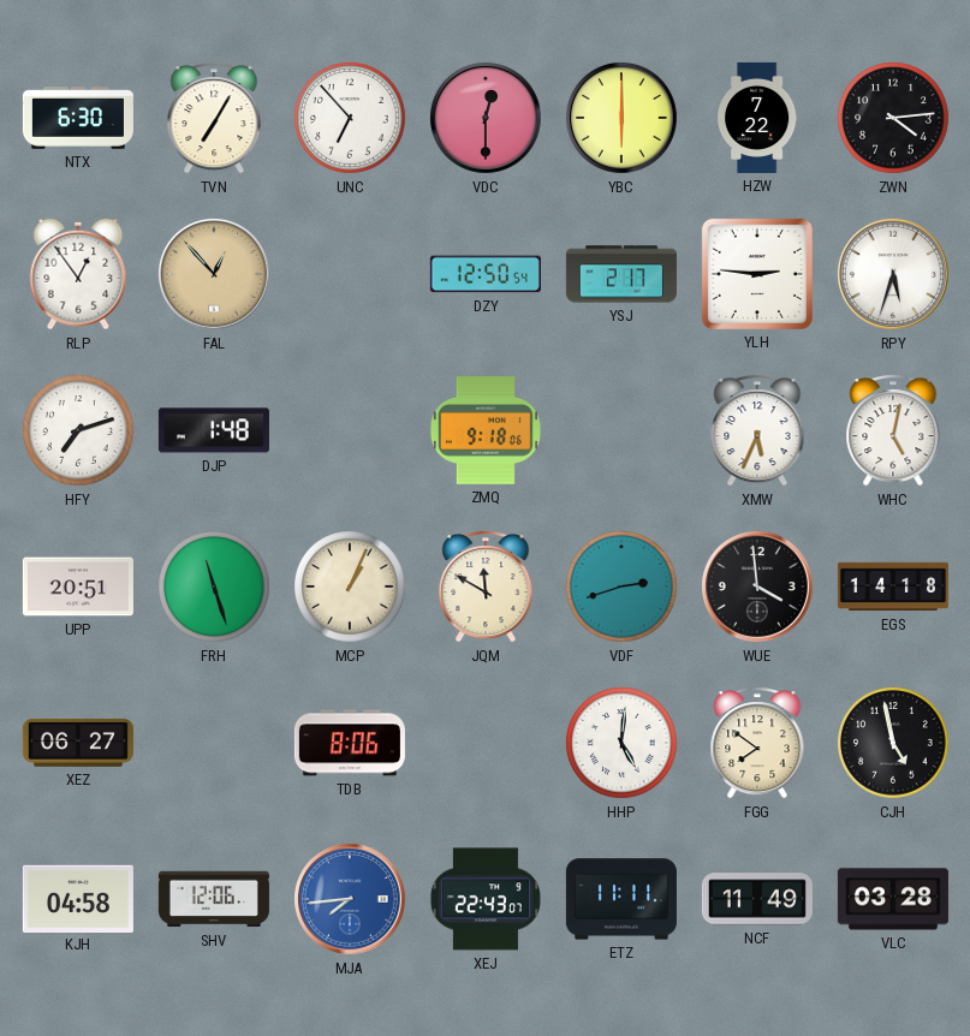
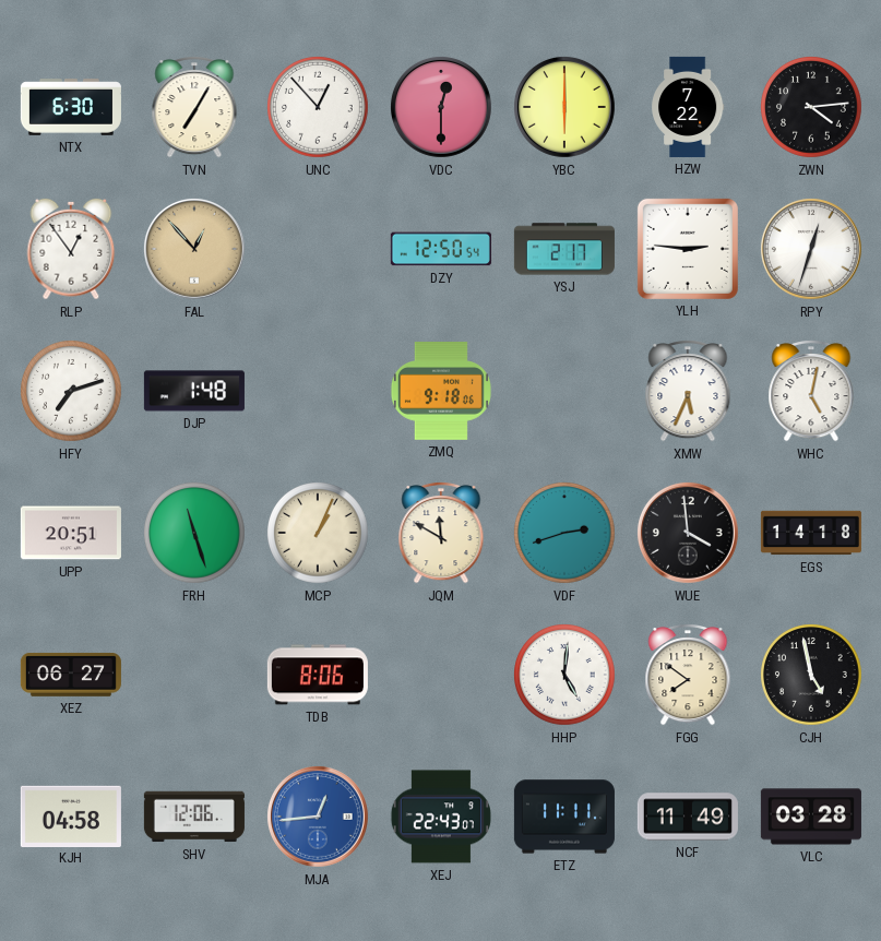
UNC: 6:53 -> 12:53
RPY: 5:33 -> 12:33
MJA: 7:44 -> 12:44
